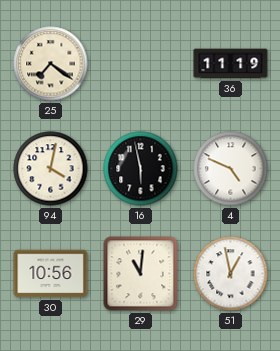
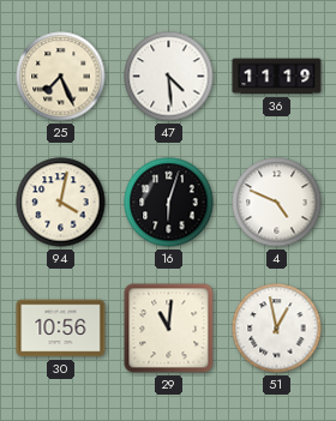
25: 7:21 -> 7:26
47: none -> 4:29
16: 5:58 -> 6:03
